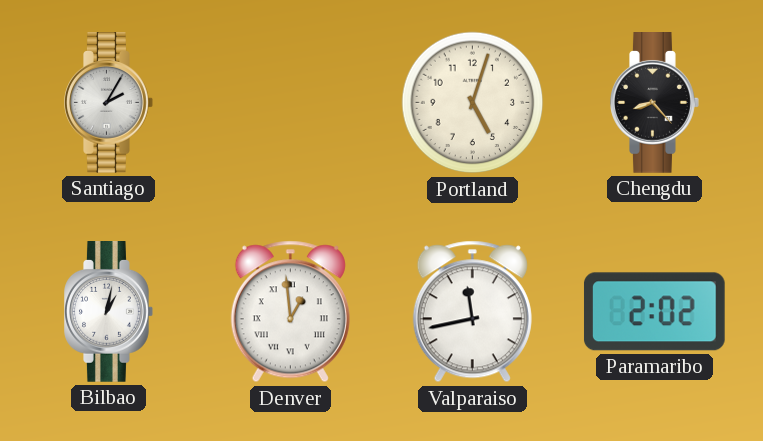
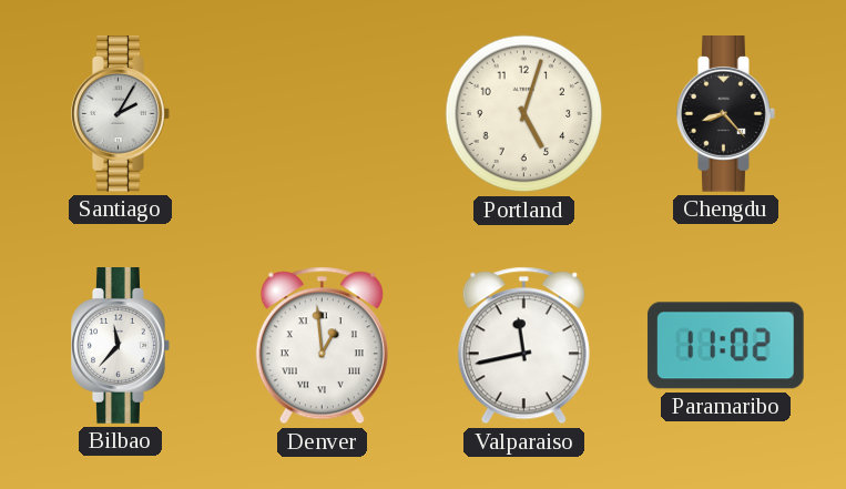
Bilbao: 1:02 -> 11:37
Paramaribo: 2:02 -> 11:02
